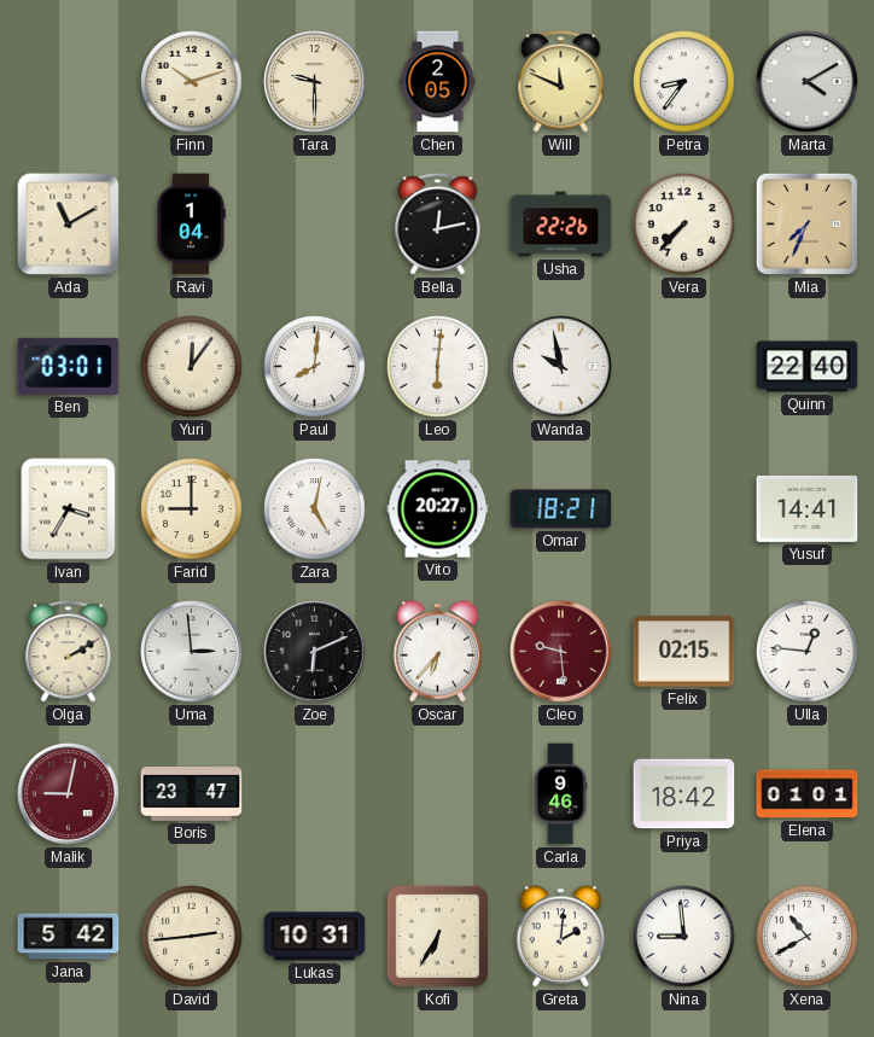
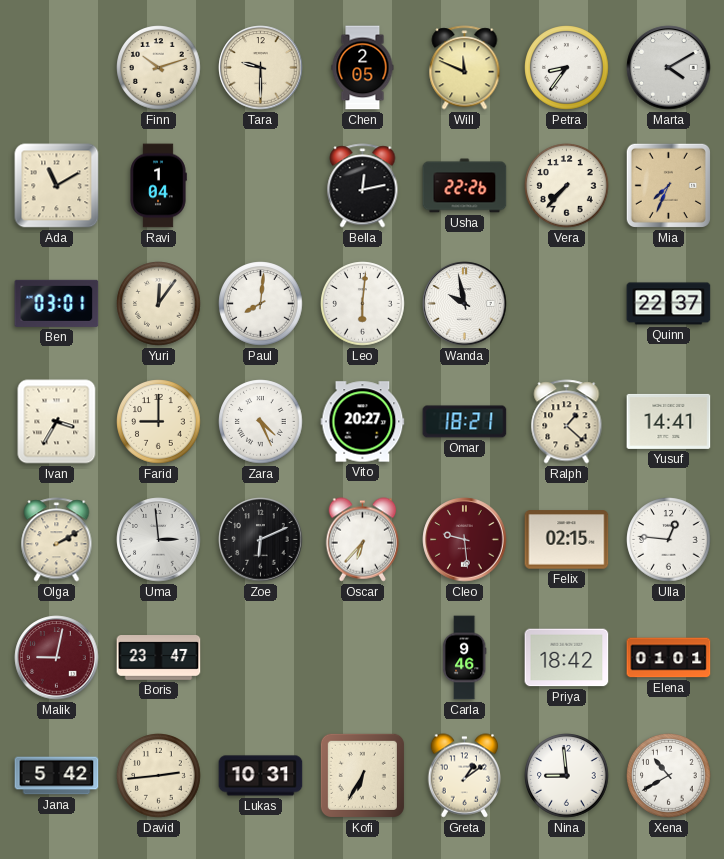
Quinn: 22:40 -> 22:37
Zara: 5:02 -> 4:26
Ralph: none -> 1:22
Greta: 2:01 -> 1:09
